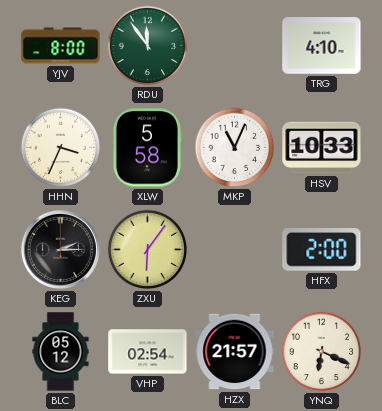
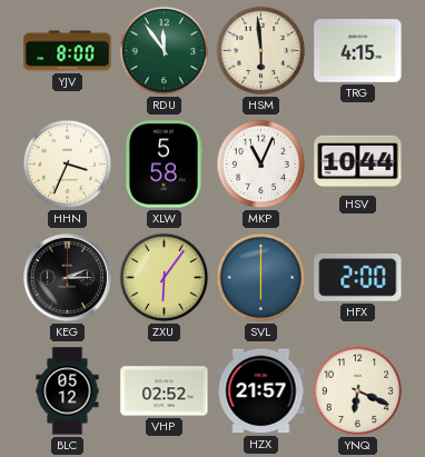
HSM: none -> 5:59
TRG: 4:10 -> 4:15
HSV: 10:33 -> 10:44
SVL: none -> 6:00
VHP: 02:54 -> 02:52
